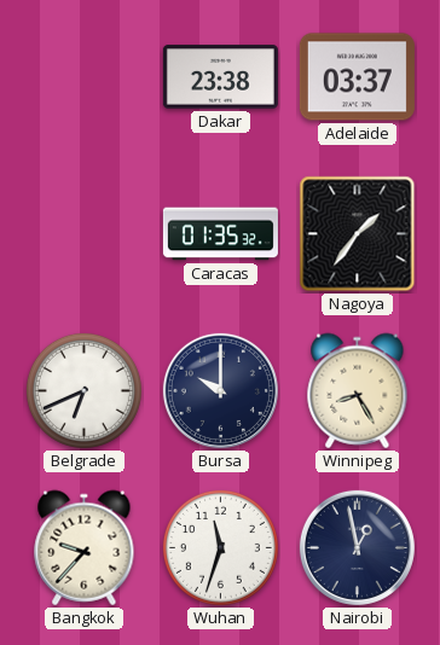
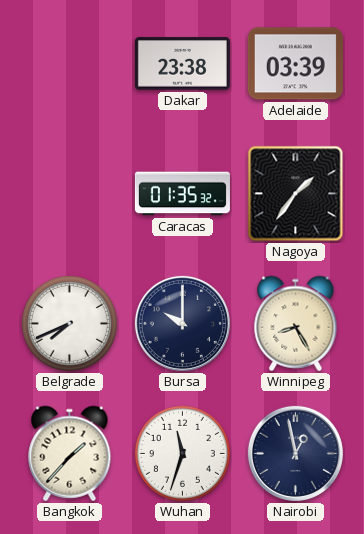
Adelaide: 03:37 -> 03:39
Belgrade: 6:41 -> 7:41
Bangkok: 9:37 -> 1:37
